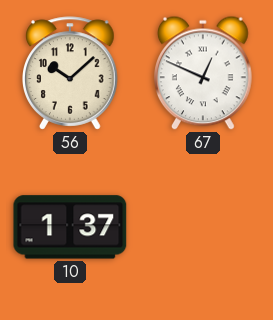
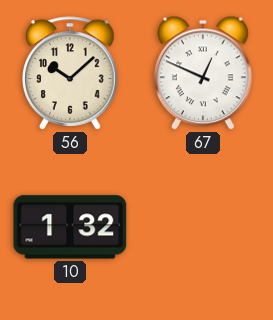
10: 1:37 -> 1:32
